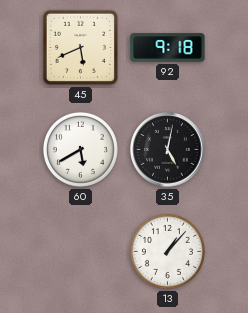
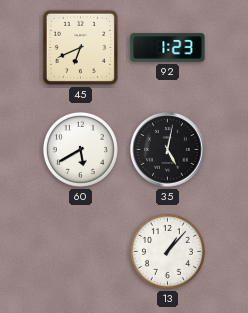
45: 5:41 -> 6:41
92: 9:18 -> 1:23
